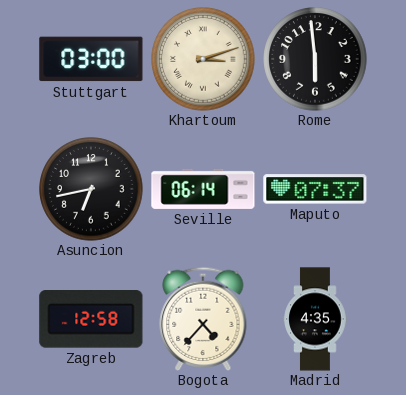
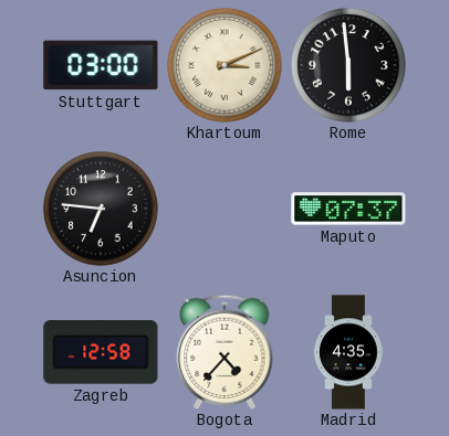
Khartoum: 3:12 -> 3:11
Asuncion: 6:43 -> 6:46
Seville: 06:14 -> none
